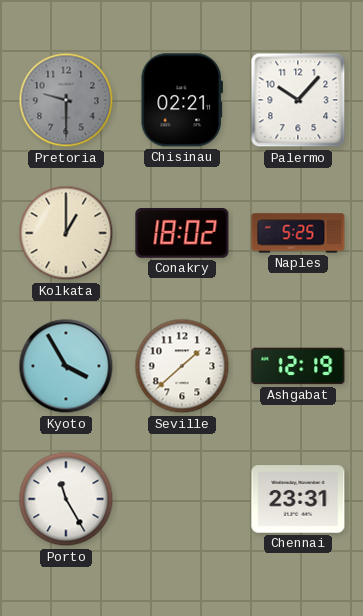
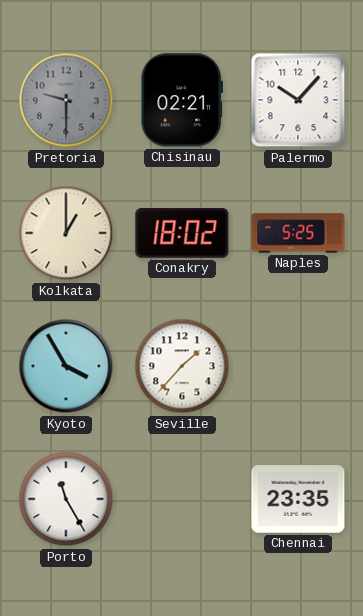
Seville: 1:38 -> 1:37
Ashgabat: 12:19 -> none
Chennai: 23:31 -> 23:35
